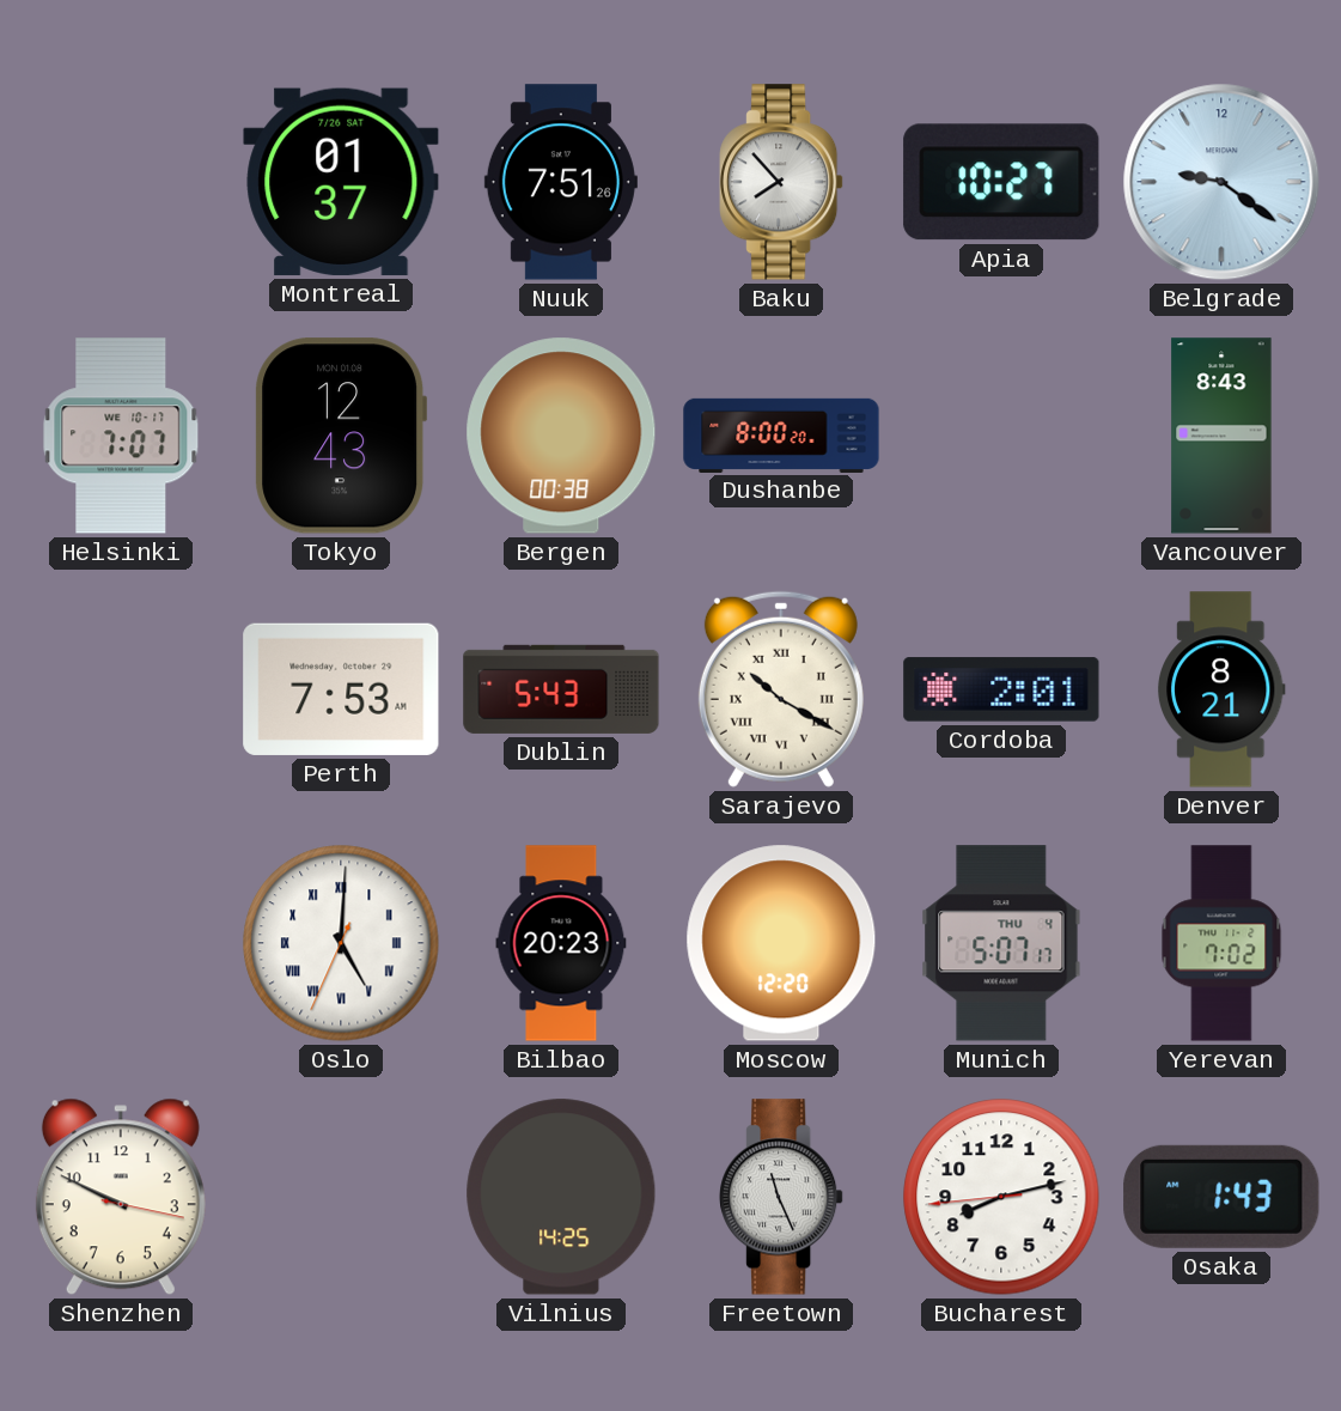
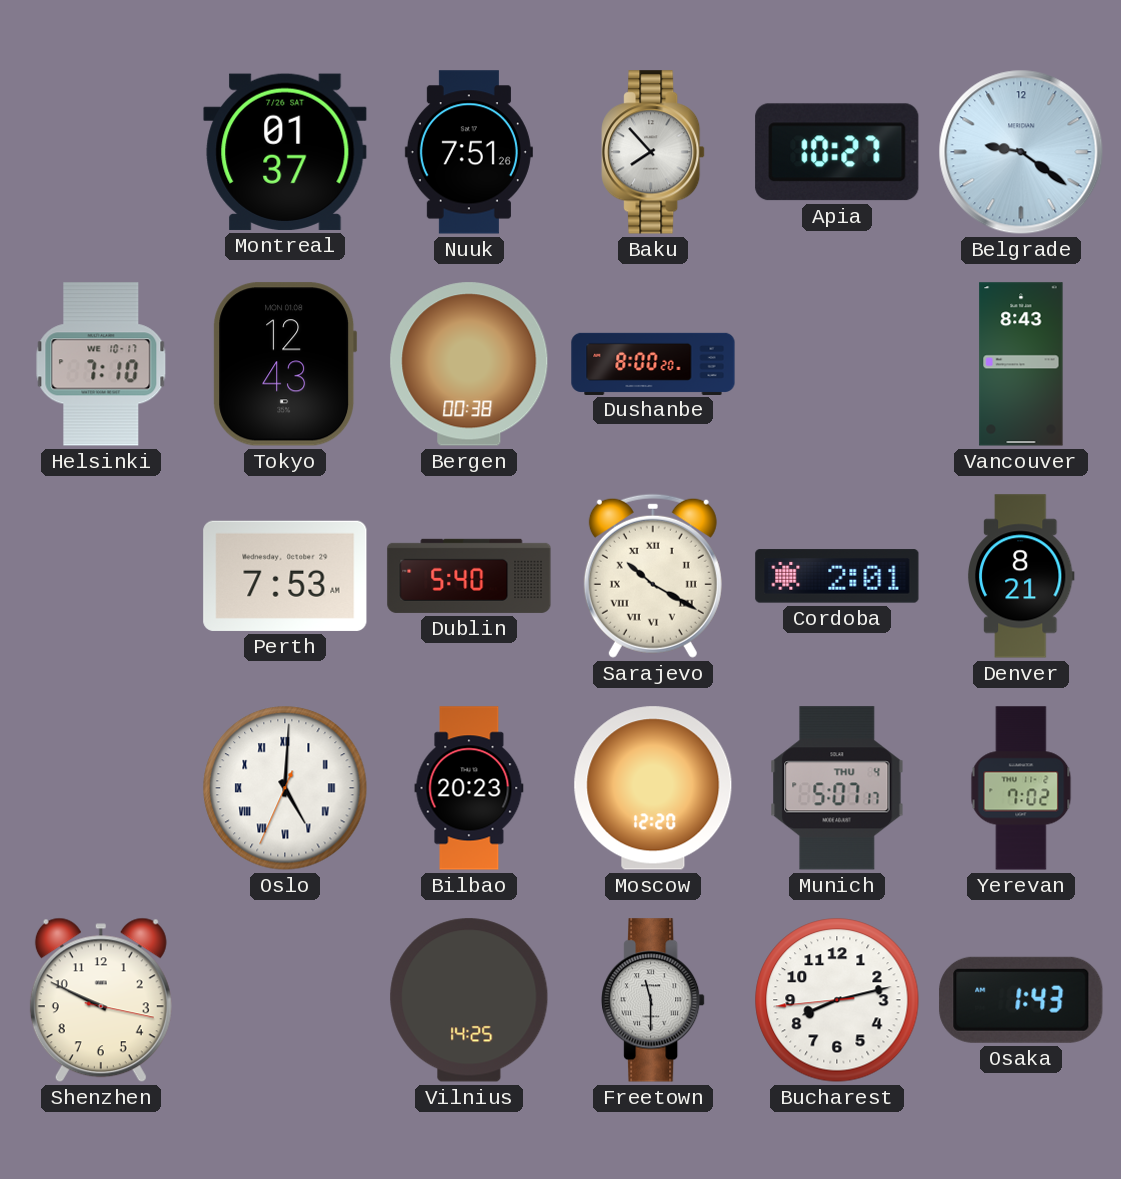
Helsinki: 7:07 -> 7:10
Dublin: 5:43 -> 5:40
Freetown: 11:26 -> 11:30
